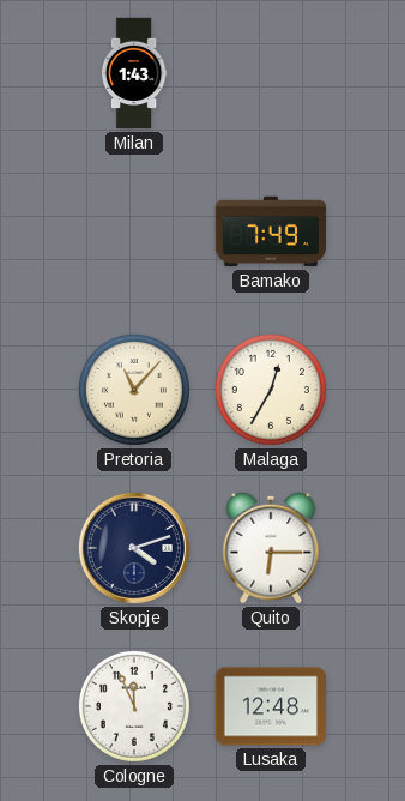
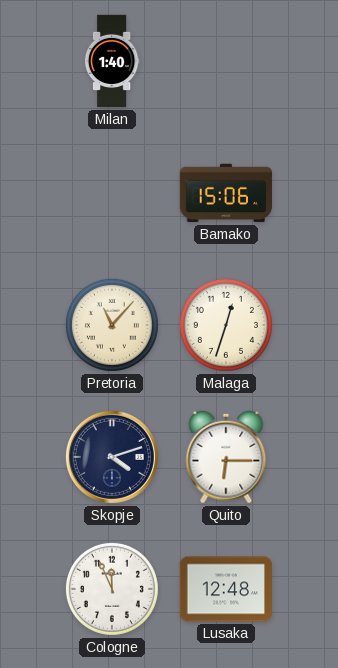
Milan: 1:43 -> 1:40
Bamako: 7:49 -> 15:06
Malaga: 12:35 -> 12:33
